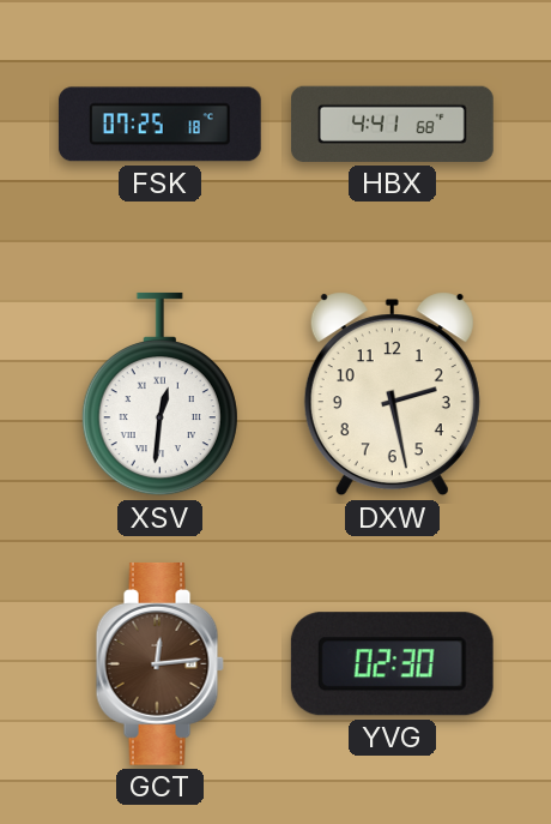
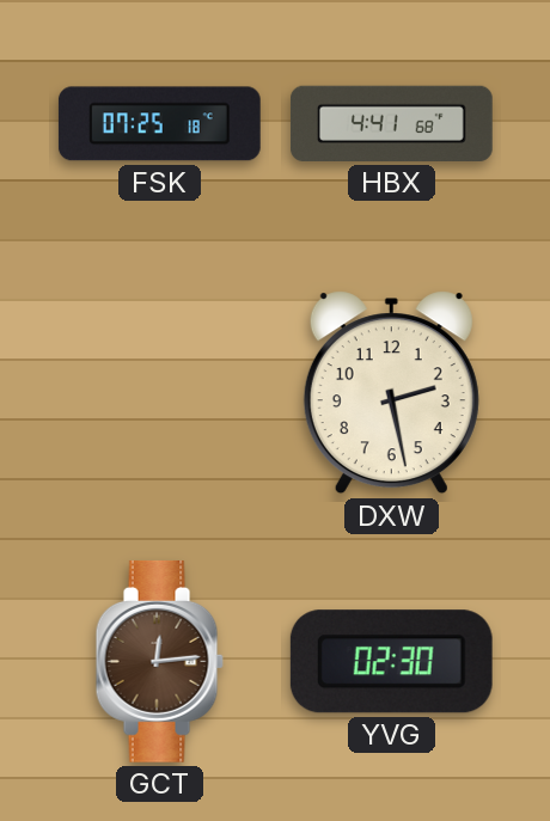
XSV: 12:31 -> none
